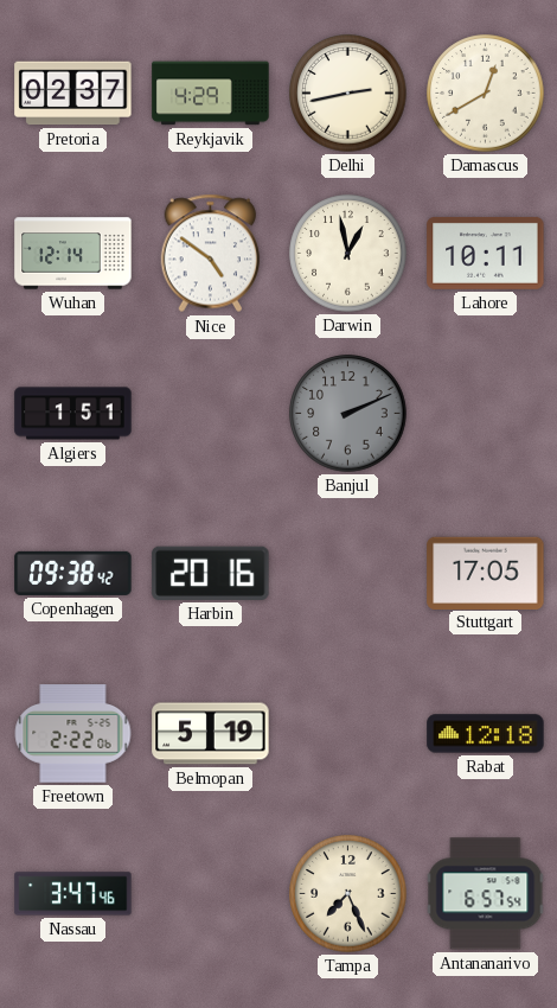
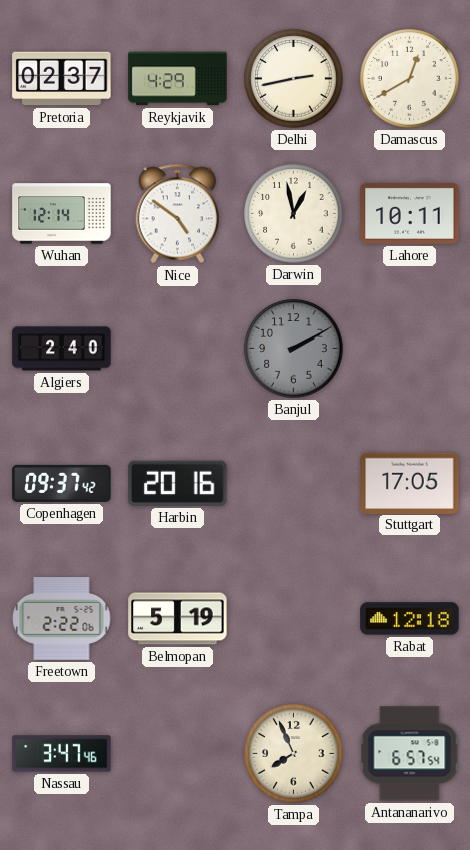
Algiers: 1:51 -> 2:40
Banjul: 2:11 -> 2:10
Copenhagen: 09:38 -> 09:37
Tampa: 7:26 -> 7:56
